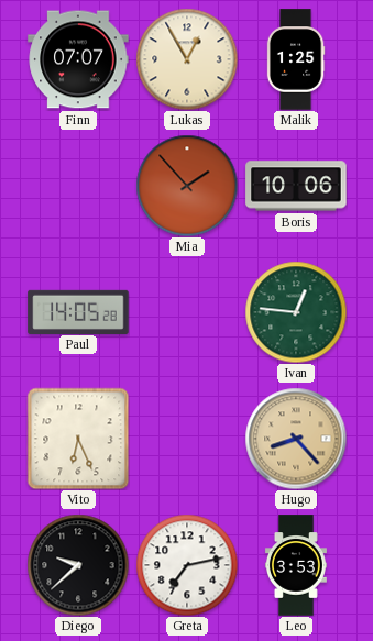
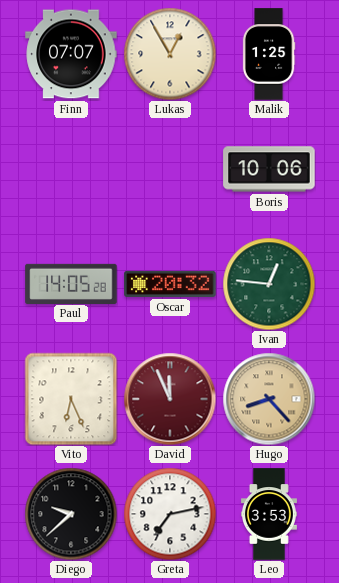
Mia: 1:53 -> none
Oscar: none -> 20:32
David: none -> 11:56
